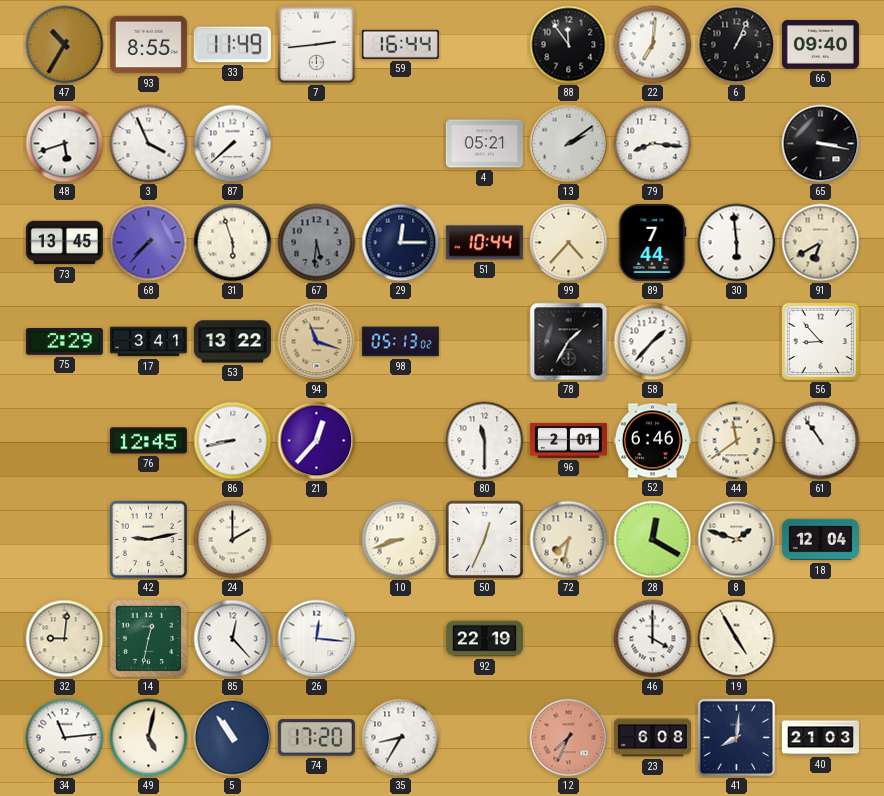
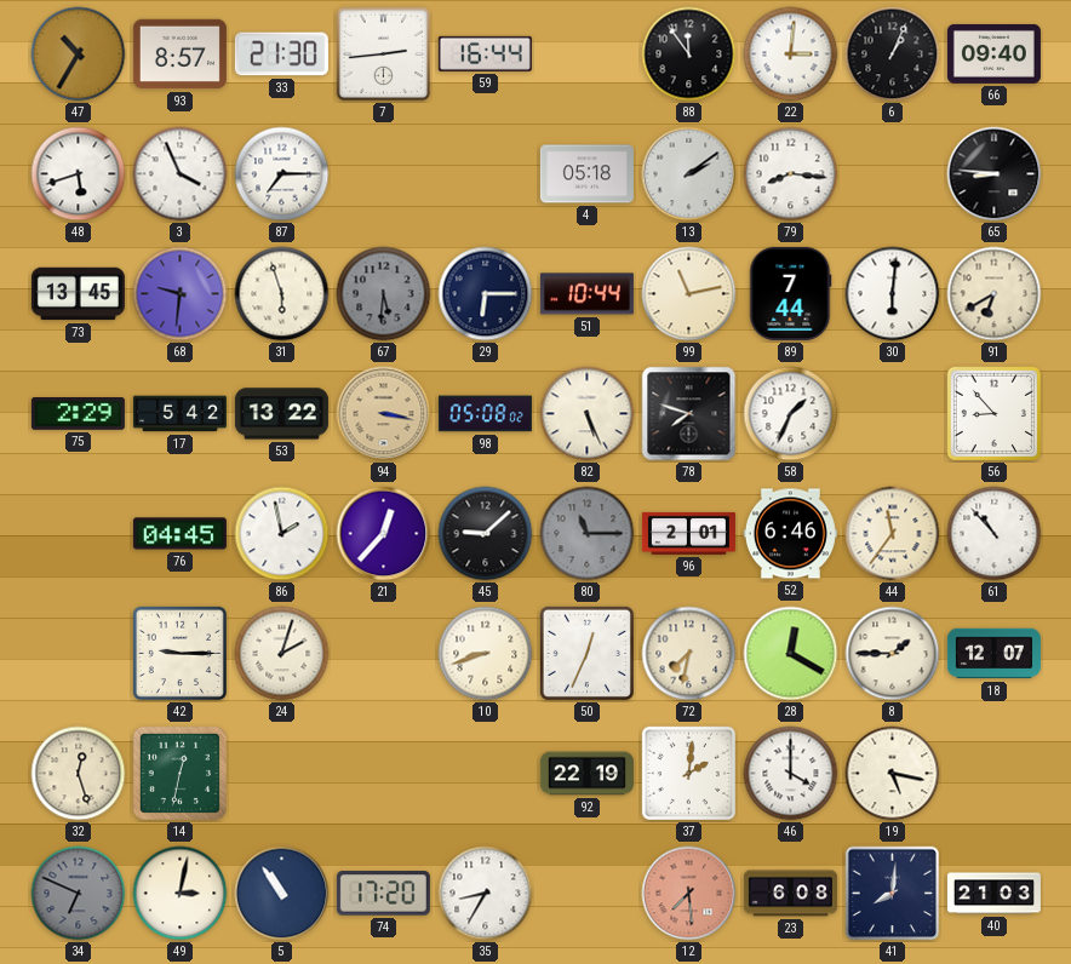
93: 8:55 -> 8:57
33: 11:49 -> 21:30
22: 7:01 -> 3:01
87: 7:38 -> 7:15
4: 05:21 -> 05:18
65: 3:17 -> 8:46
68: 7:37 -> 9:31
29: 12:15 -> 6:15
99: 4:37 -> 11:13
30: 5:59 -> 6:01
17: 3:41 -> 5:42
94: 11:18 -> 3:17
98: 05:13 -> 05:08
82: none -> 5:26
78: 1:35 -> 7:48
58: 1:37 -> 1:34
76: 12:45 -> 04:45
86: 8:43 -> 1:58
45: none -> 9:08
80: 11:30 -> 11:15
80 dial: white -> grey
44: 11:39 -> 11:36
61: 10:54 -> 10:53
42: 9:13 -> 9:15
24: 2:00 -> 2:03
8: 1:48 -> 1:45
18: 12:04 -> 12:07
32: 9:01 -> 12:27
85: 12:23 -> none
26: 12:16 -> none
37: none -> 2:01
19: 4:55 -> 5:17
34: 11:14 -> 6:49
34 dial: white -> grey
49: 5:02 -> 3:02
12: 7:34 -> 7:29
